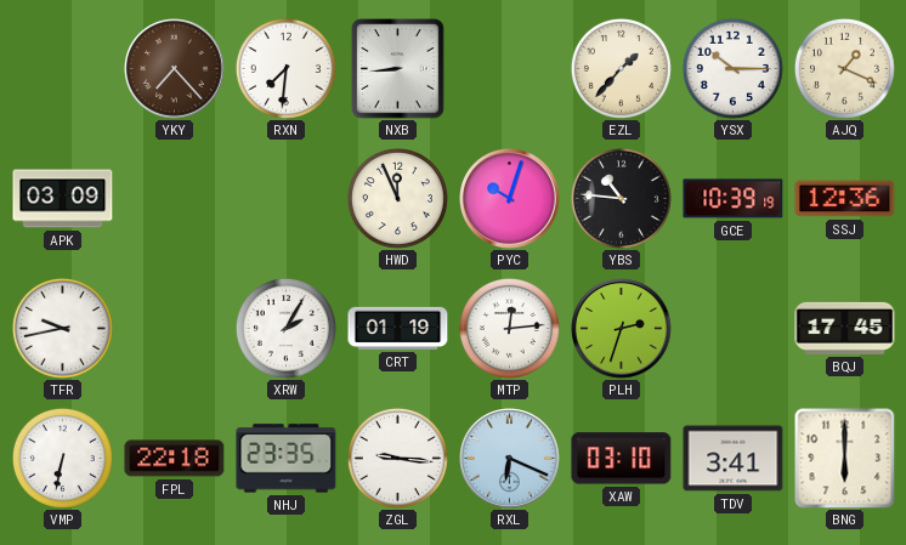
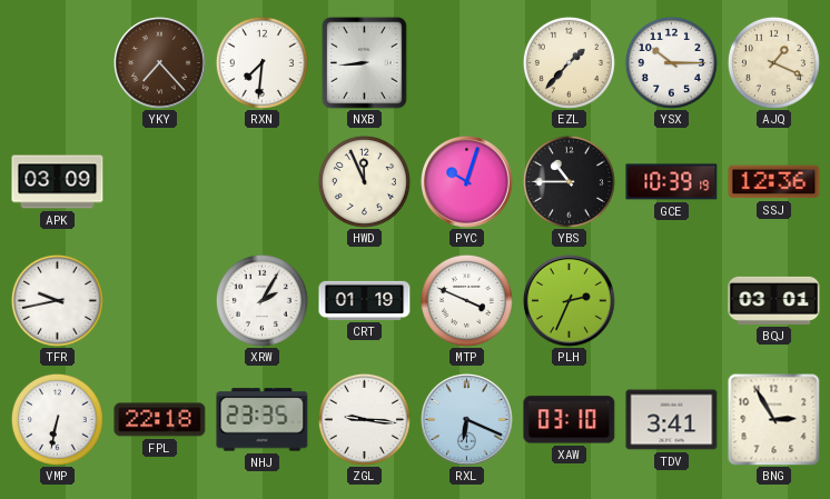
YBS: 10:46 -> 10:45
MTP: 12:14 -> 3:49
PLH: 2:33 -> 2:34
BQJ: 17:45 -> 03:01
BNG: 6:00 -> 2:55
